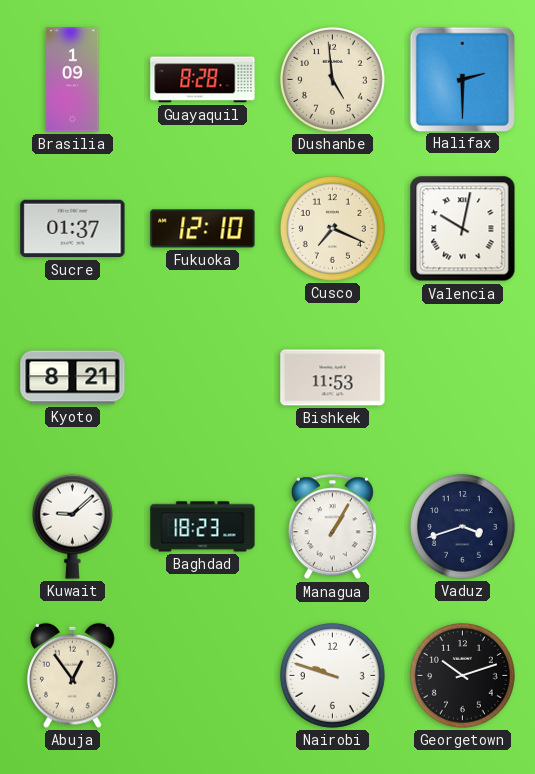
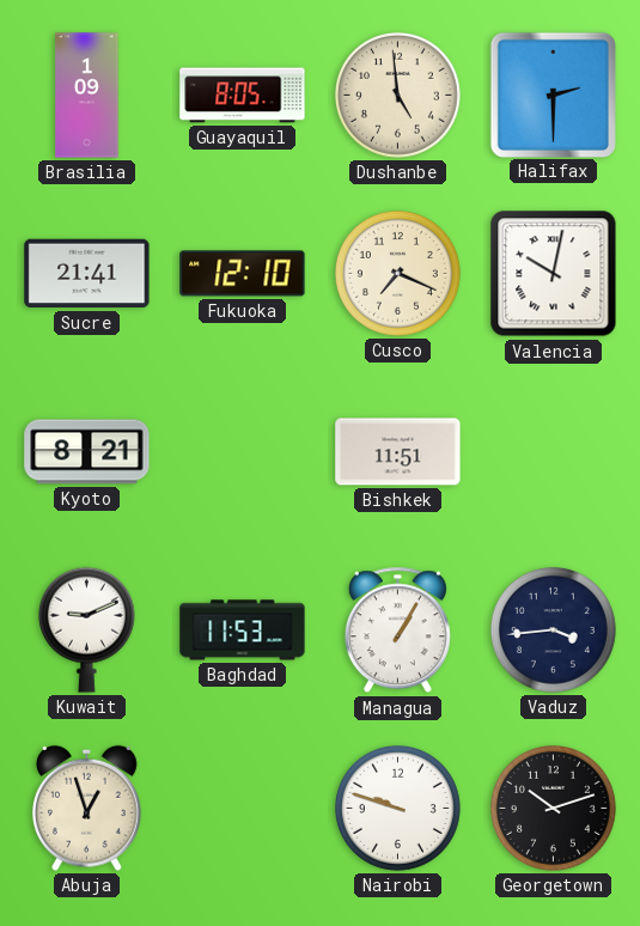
Guayaquil: 8:28 -> 8:05
Sucre: 01:37 -> 21:41
Bishkek: 11:53 -> 11:51
Kuwait: 9:08 -> 9:11
Baghdad: 18:23 -> 11:53
Vaduz: 3:42 -> 3:44
Abuja: 12:54 -> 12:57
